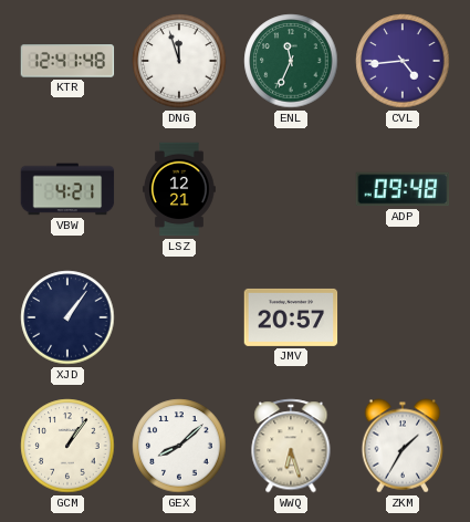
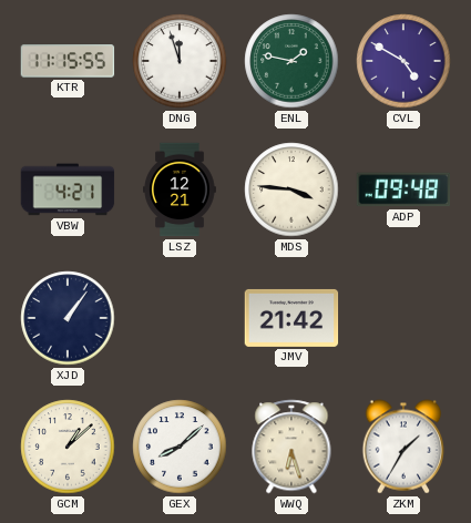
KTR: 12:41 -> 11:15
ENL: 11:34 -> 1:47
CVL: 4:44 -> 4:50
MDS: none -> 3:46
JMV: 20:57 -> 21:42
GCM: 1:06 -> 1:08
